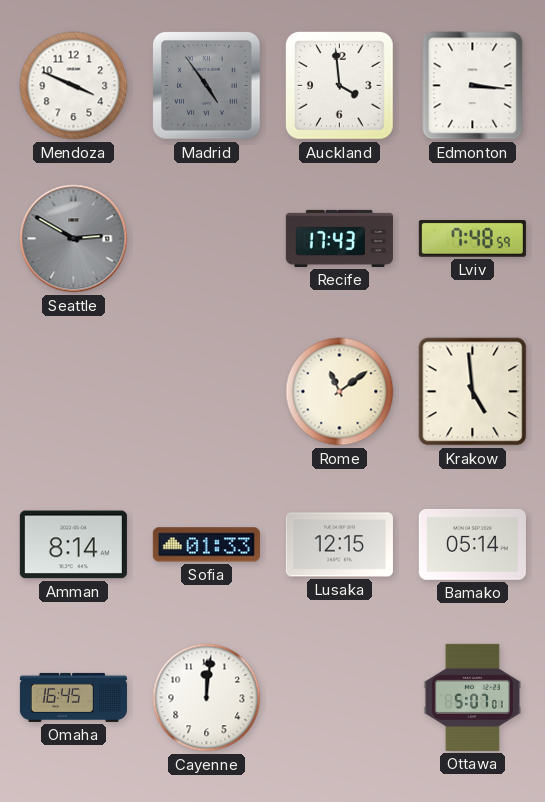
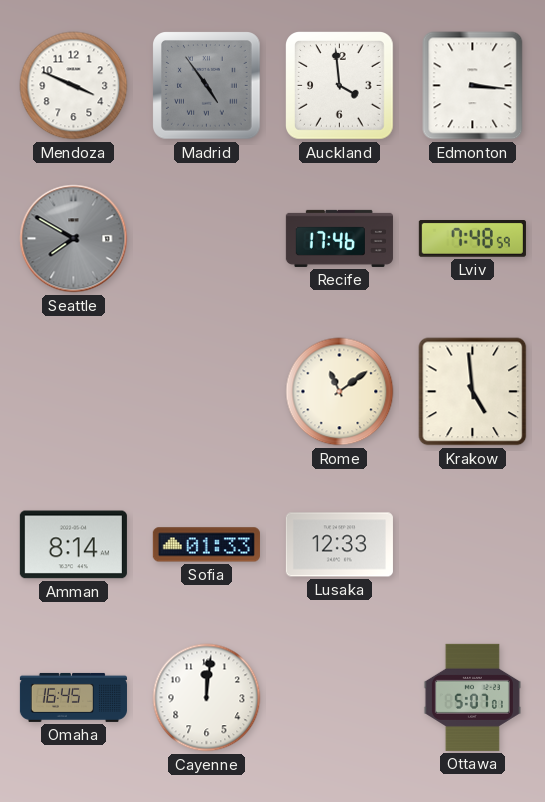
Seattle: 2:50 -> 7:50
Recife: 17:43 -> 17:46
Lusaka: 12:15 -> 12:33
Bamako: 05:14 -> none
